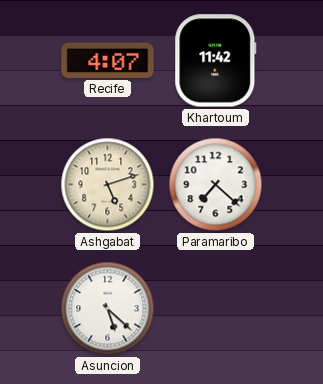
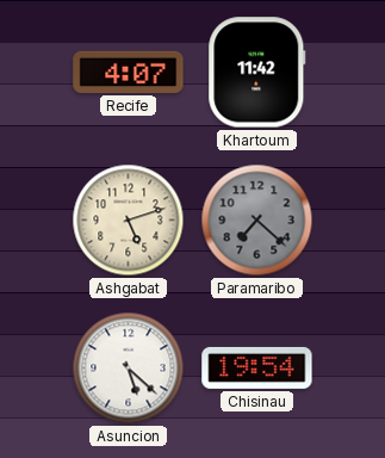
Paramaribo dial: white -> grey
Chisinau: none -> 19:54
